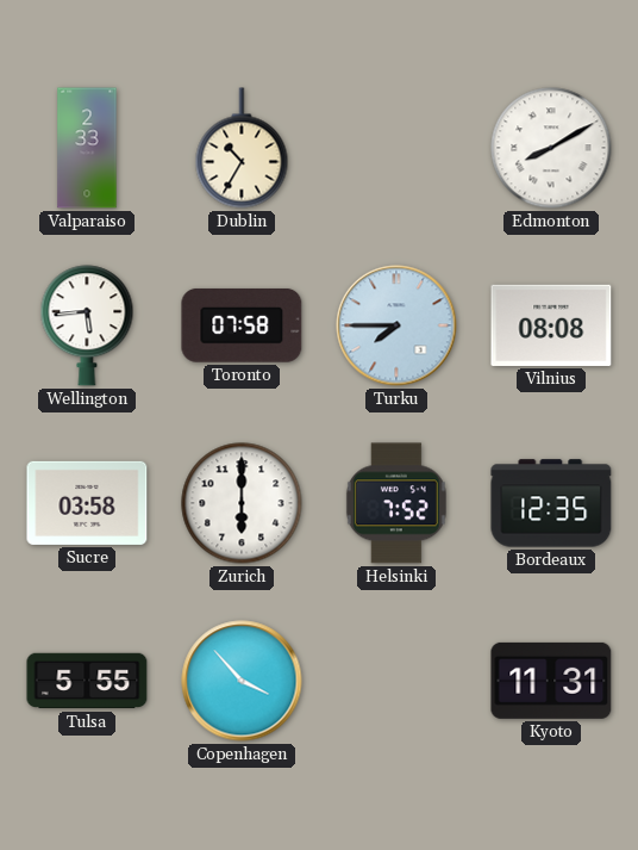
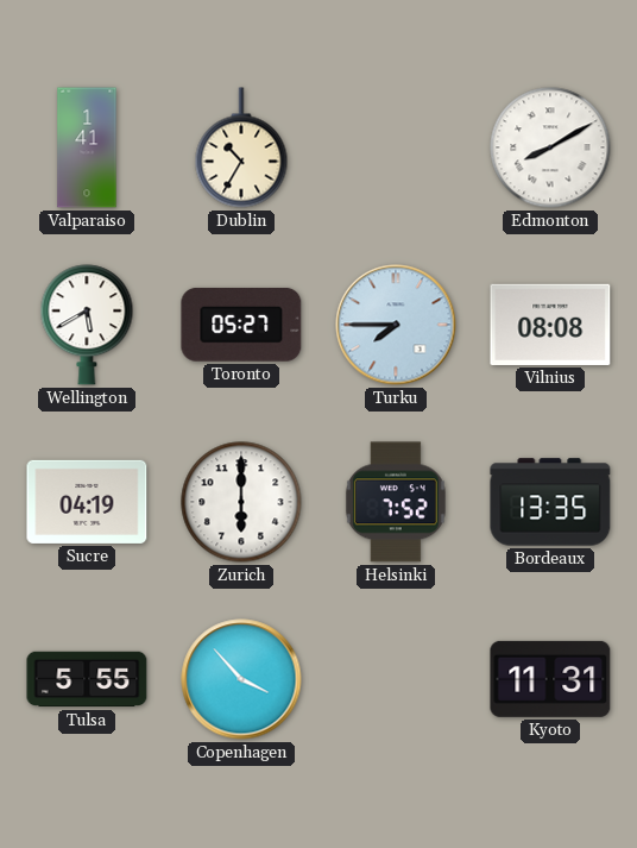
Valparaiso: 2:33 -> 1:41
Wellington: 5:44 -> 5:40
Toronto: 07:58 -> 05:27
Sucre: 03:58 -> 04:19
Bordeaux: 12:35 -> 13:35
